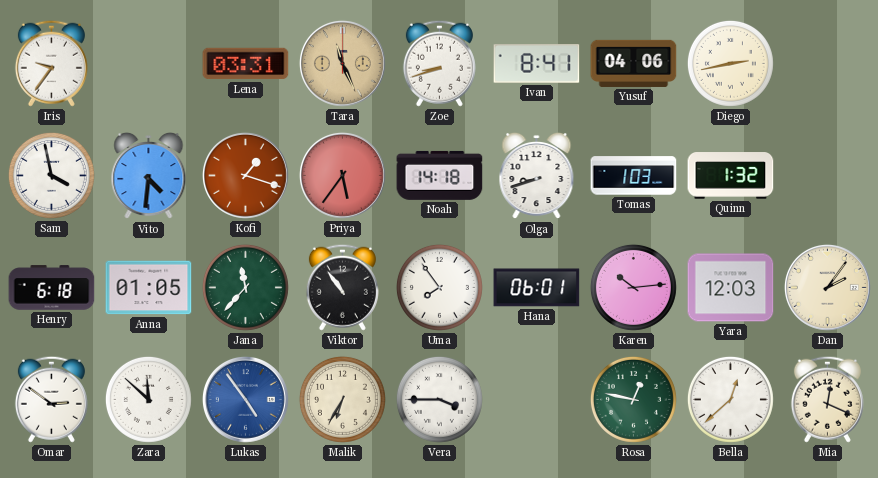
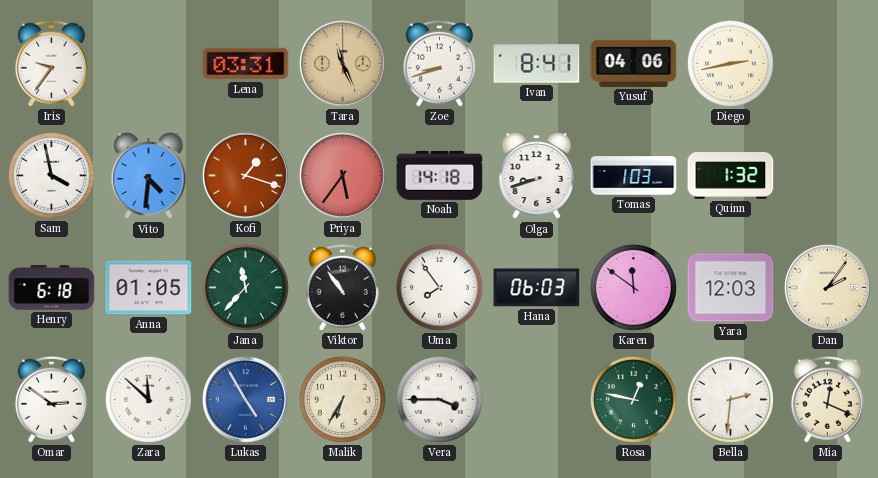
Hana: 06:01 -> 06:03
Karen: 10:14 -> 11:51
Lukas: 4:54 -> 4:55
Bella: 12:38 -> 2:31
